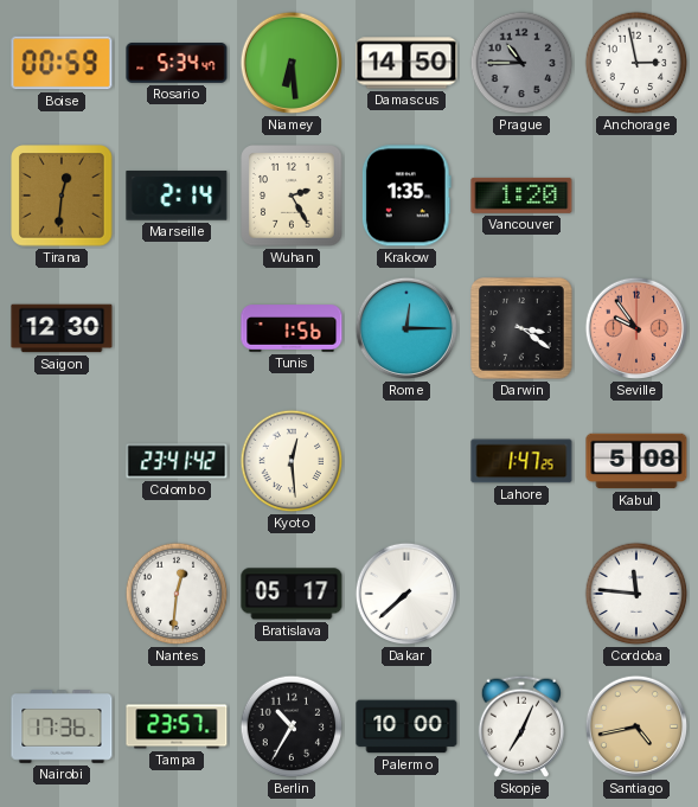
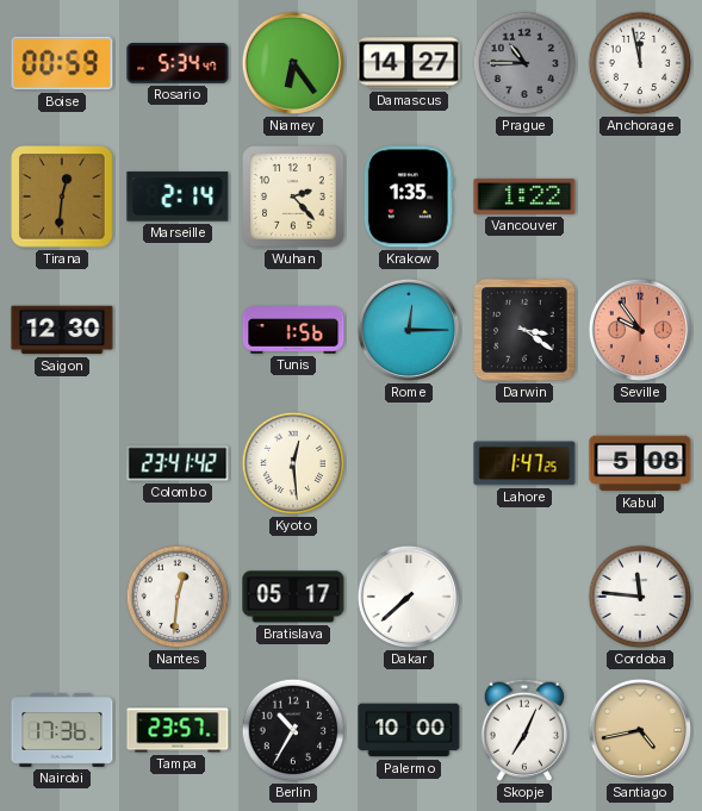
Niamey: 6:29 -> 6:24
Damascus: 14:50 -> 14:27
Anchorage: 2:58 -> 11:58
Wuhan: 2:25 -> 2:23
Vancouver: 1:20 -> 1:22
